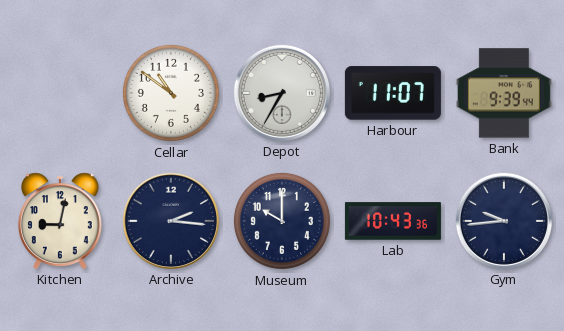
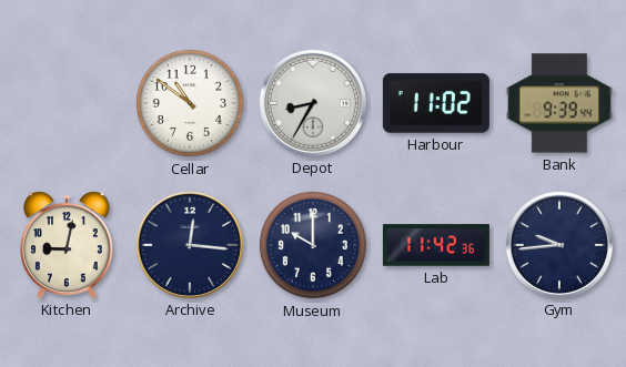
Harbour: 11:07 -> 11:02
Archive: 2:16 -> 12:16
Lab: 10:43 -> 11:42
